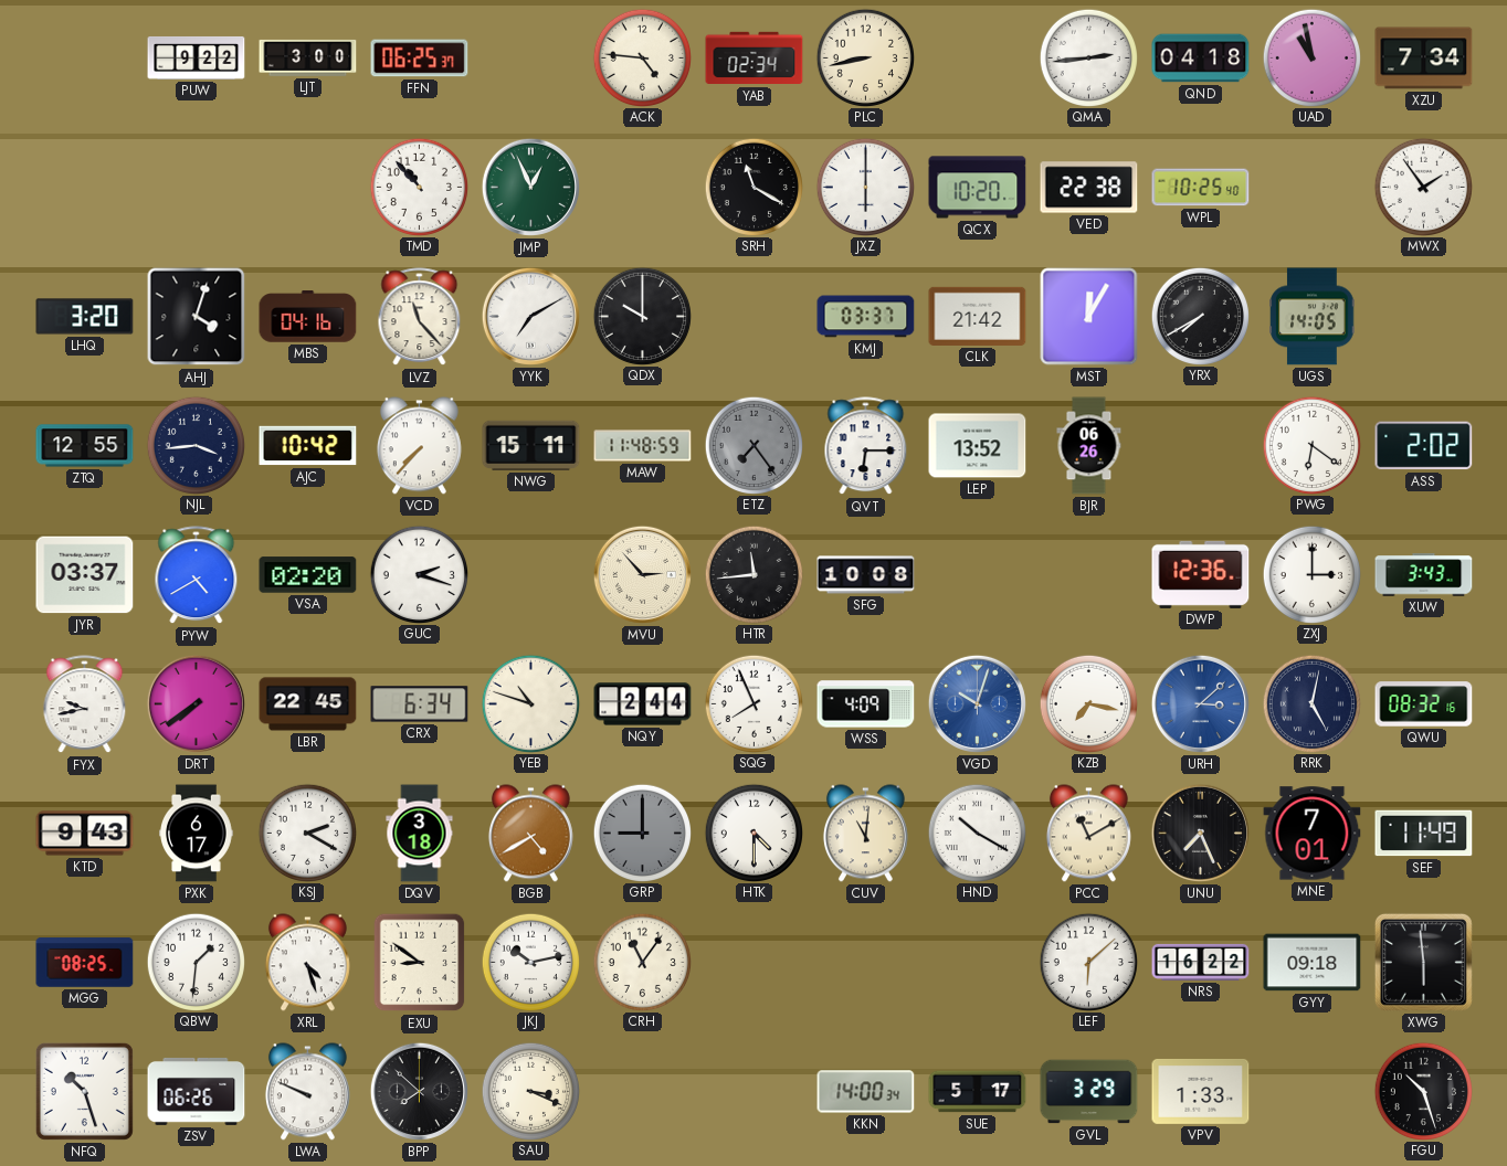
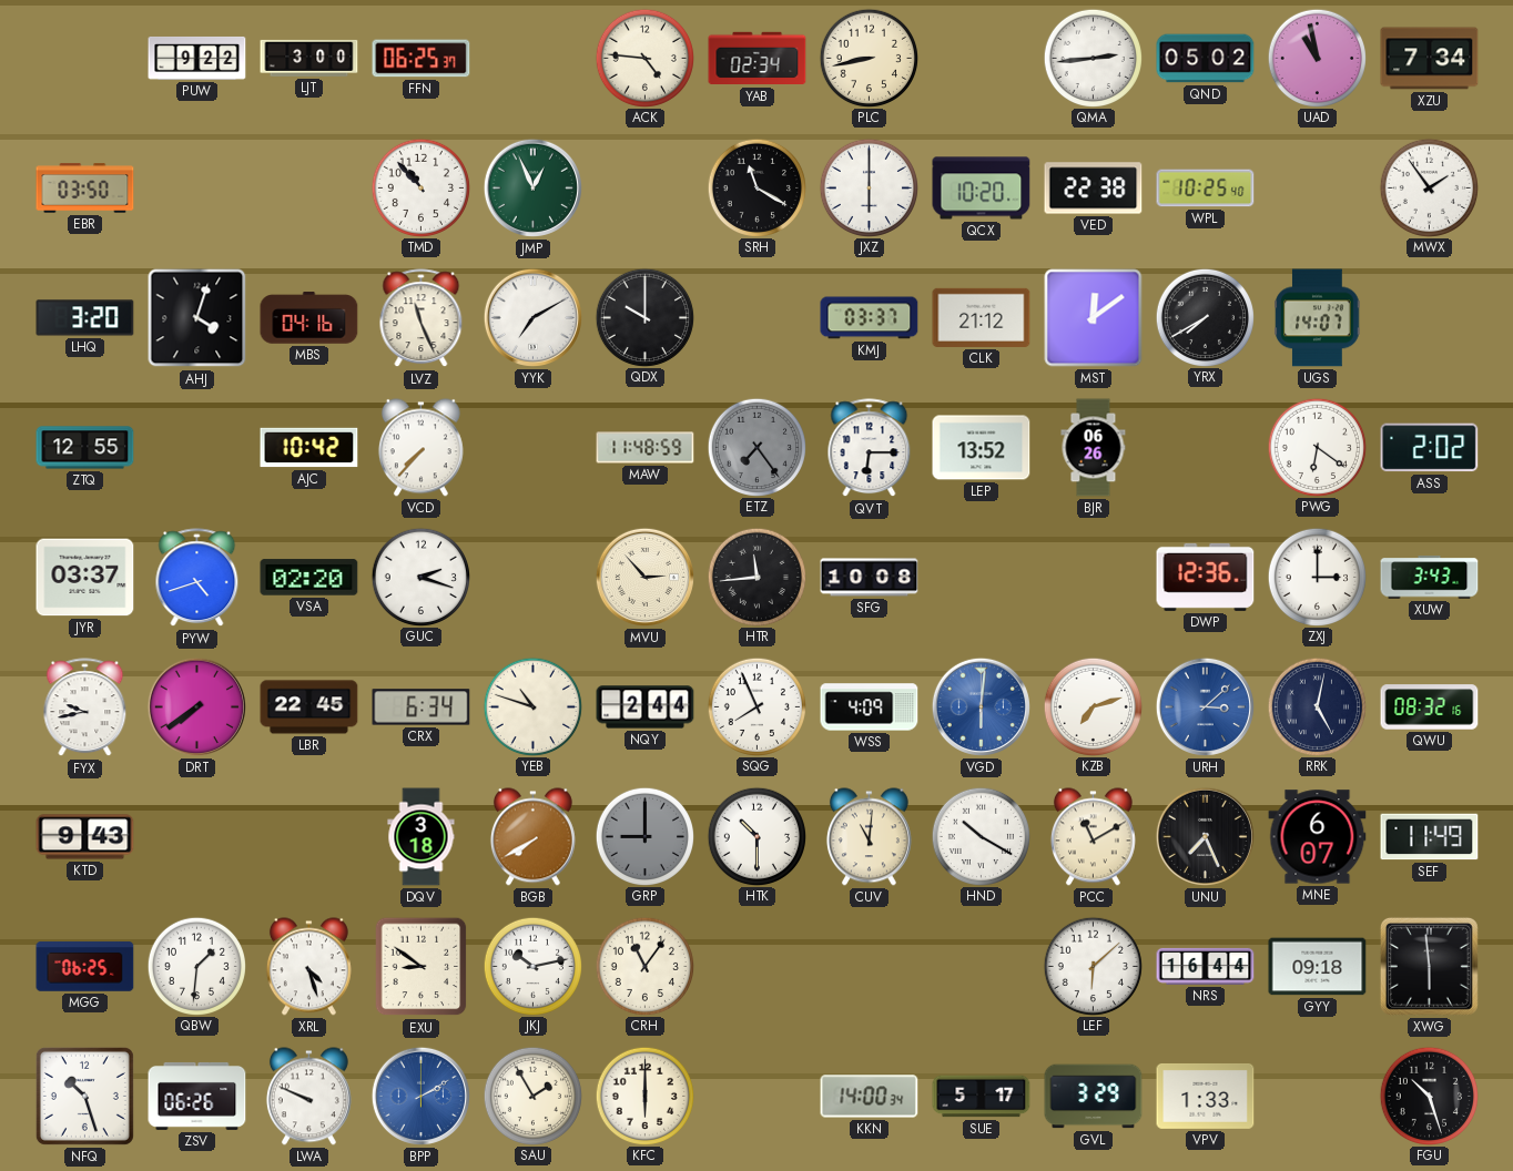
QND: 04:18 -> 05:02
EBR: none -> 03:50
LVZ: 11:23 -> 11:26
CLK: 21:42 -> 21:12
MST: 12:05 -> 12:09
UGS: 14:05 -> 14:07
NJL: 3:44 -> none
NWG: 15:11 -> none
PYW: 4:40 -> 4:42
VGD: 10:03 -> 6:01
KZB: 7:17 -> 7:12
PXK: 6:17 -> none
KSJ: 2:20 -> none
BGB: 4:40 -> 7:40
HTK: 4:30 -> 10:30
MNE: 7:01 -> 6:07
MGG: 08:25 -> 06:25
NRS: 16:22 -> 16:44
BPP: 7:52 -> 2:10
BPP dial: black -> blue
SAU: 3:19 -> 1:55
KFC: none -> 6:00
